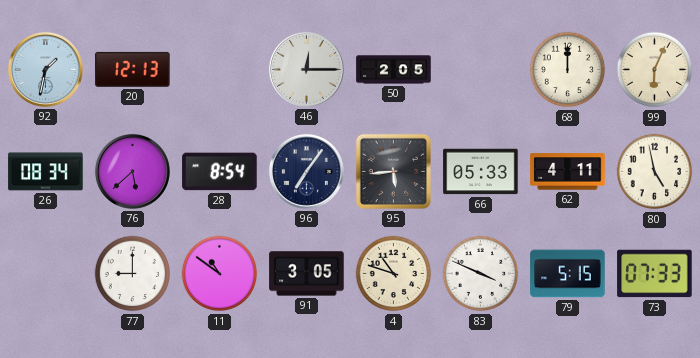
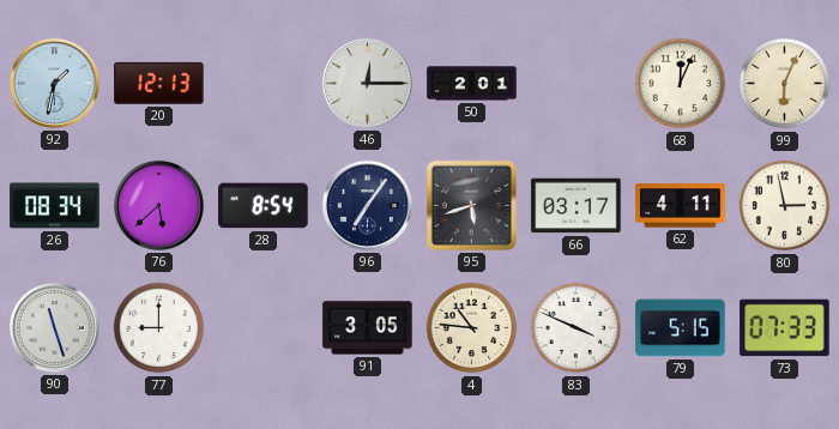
50: 2:05 -> 2:01
68: 12:00 -> 12:04
95: 5:44 -> 5:42
66: 05:33 -> 03:17
80: 4:58 -> 2:58
90: none -> 11:27
11: 10:51 -> none
4: 10:48 -> 10:46
